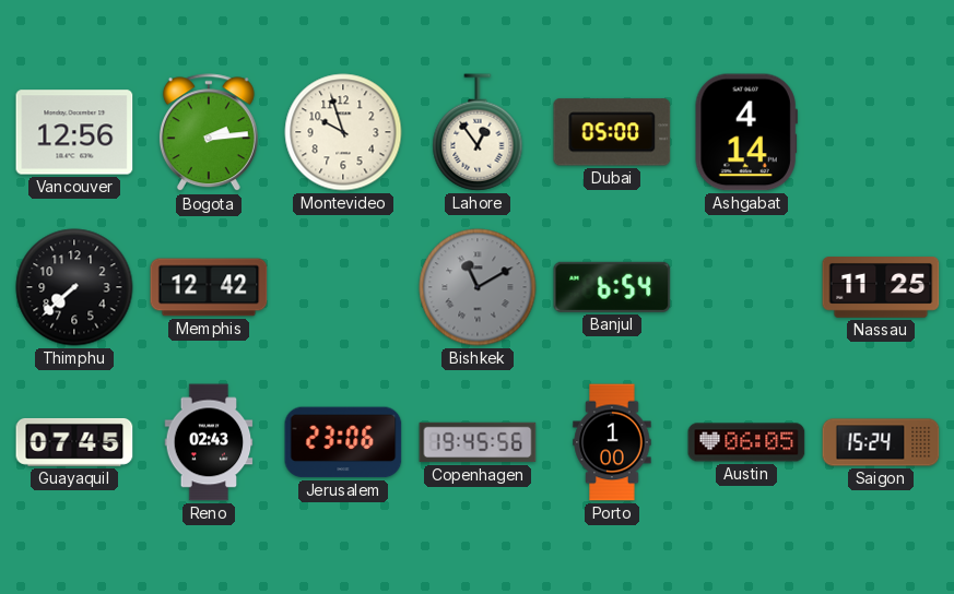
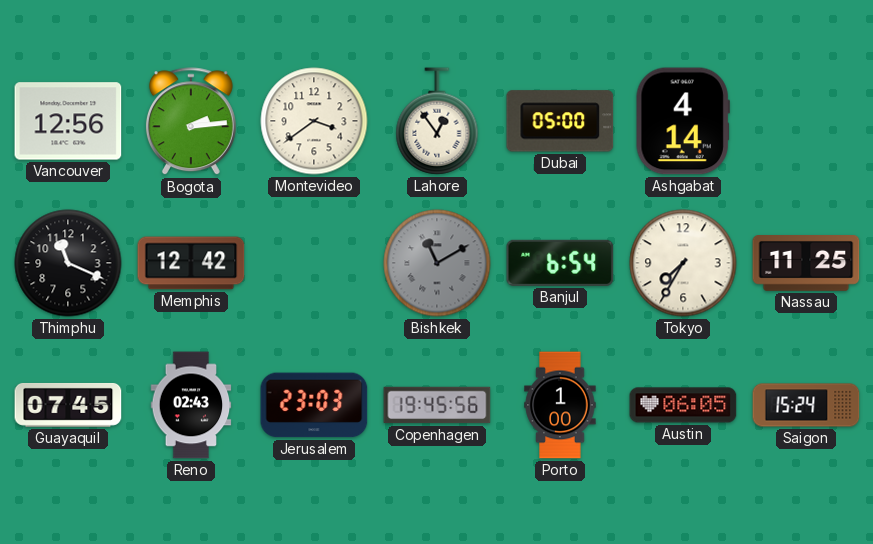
Montevideo: 9:57 -> 3:39
Thimphu: 7:38 -> 11:19
Tokyo: none -> 7:35
Jerusalem: 23:06 -> 23:03
